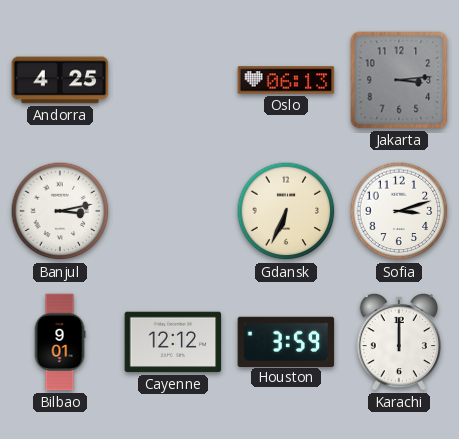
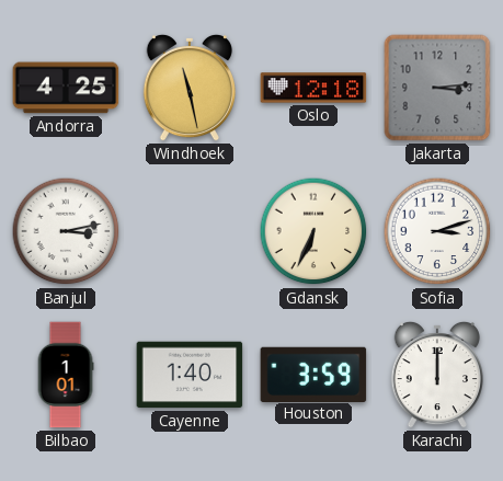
Windhoek: none -> 11:28
Oslo: 06:13 -> 12:18
Bilbao: 9:01 -> 1:01
Cayenne: 12:12 -> 1:40
